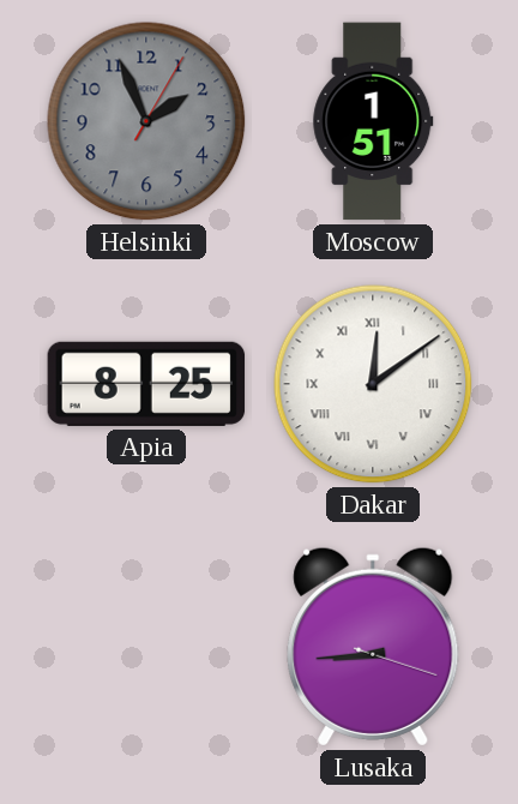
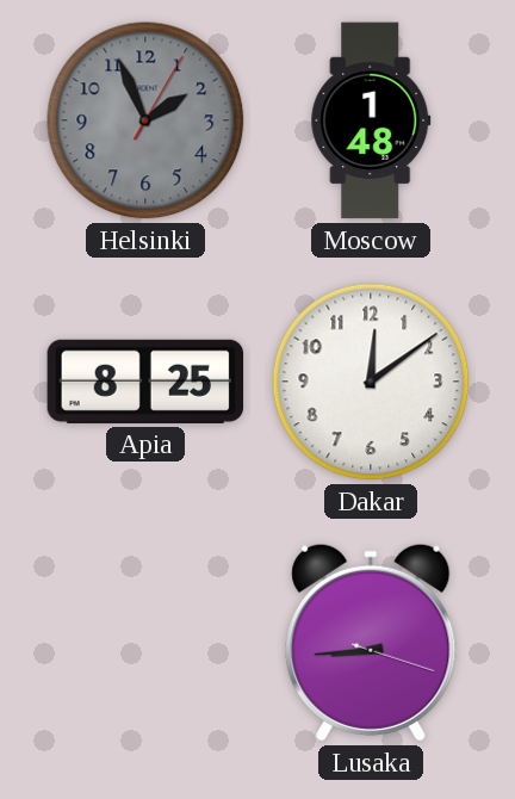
Moscow: 1:51 -> 1:48
Dakar numerals: Roman -> Arabic
